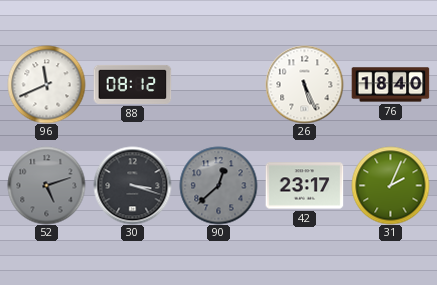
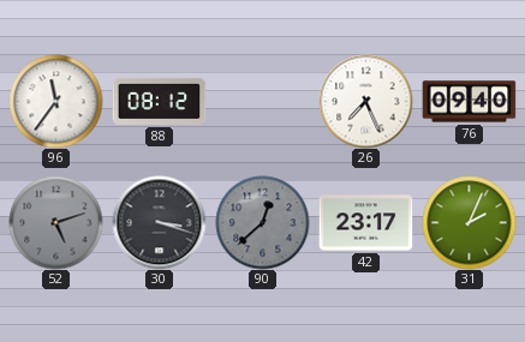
96: 11:41 -> 11:36
26: 5:26 -> 7:26
76: 18:40 -> 09:40
